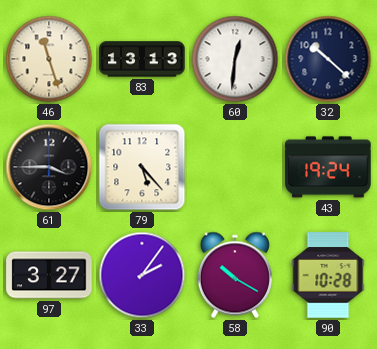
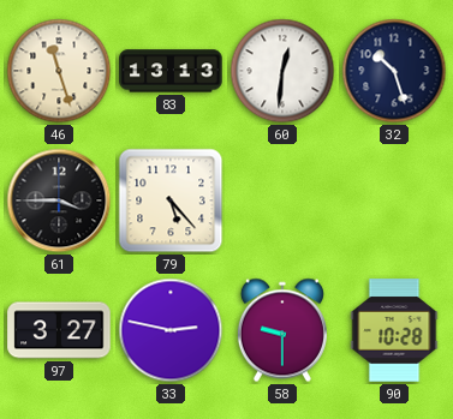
32: 10:22 -> 10:27
43: 19:24 -> none
33: 2:06 -> 2:47
58: 10:20 -> 9:30
